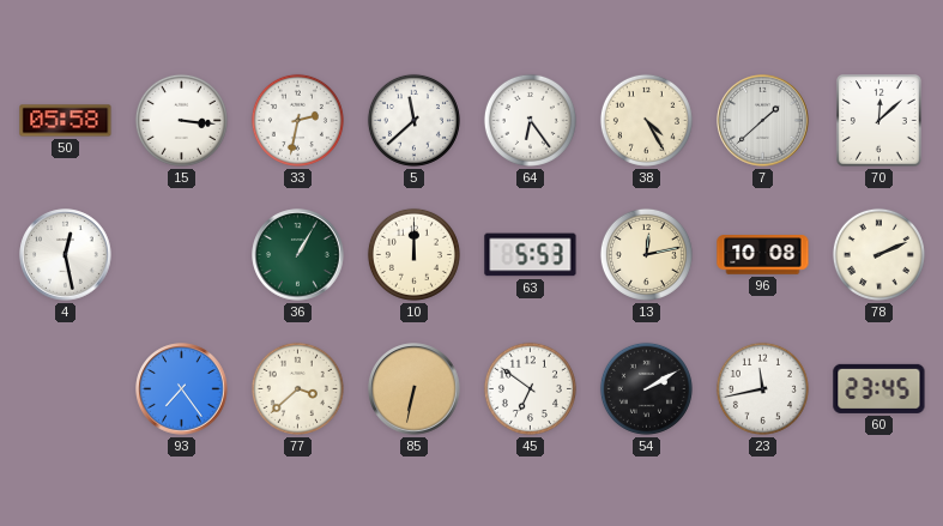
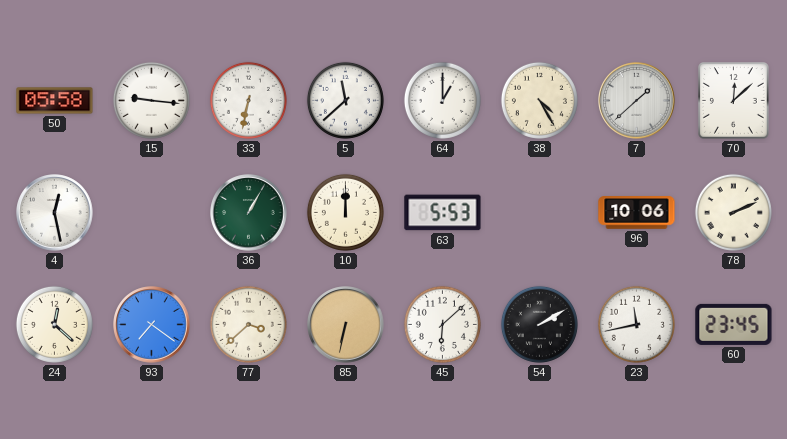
15: 3:16 -> 9:16
33: 2:32 -> 6:32
64: 6:24 -> 1:00
13: 12:13 -> none
96: 10:08 -> 10:06
24: none -> 12:22
93: 7:24 -> 7:21
45: 6:51 -> 6:08
